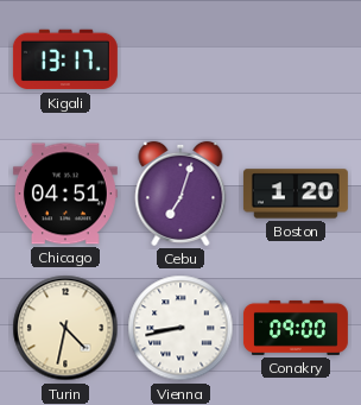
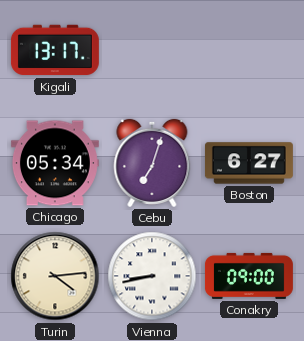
Chicago: 04:51 -> 05:34
Boston: 1:20 -> 6:27
Turin: 4:32 -> 4:14
